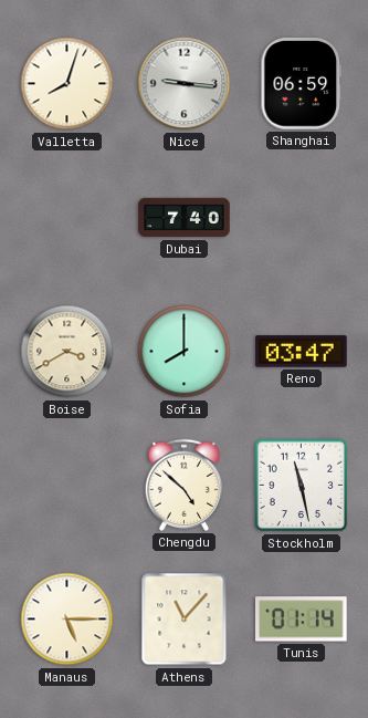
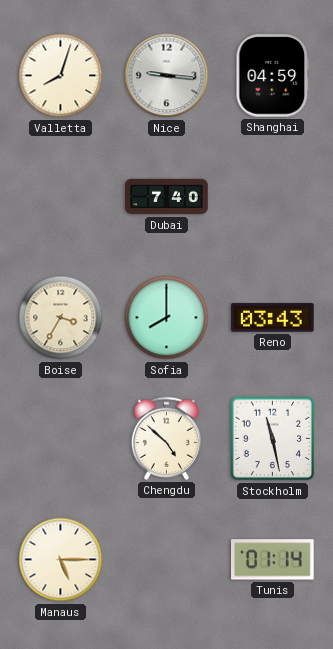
Shanghai: 06:59 -> 04:59
Boise: 3:40 -> 3:35
Reno: 03:47 -> 03:43
Athens: 11:07 -> none
